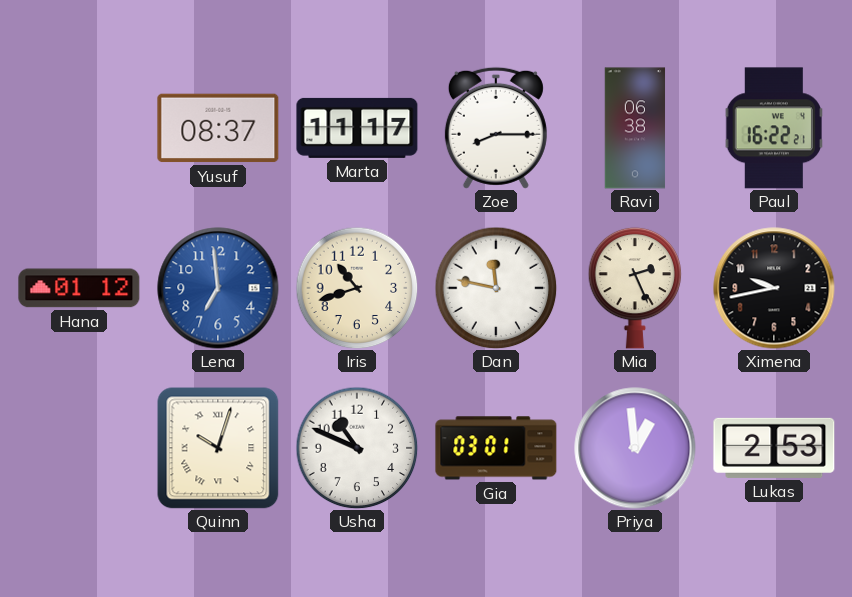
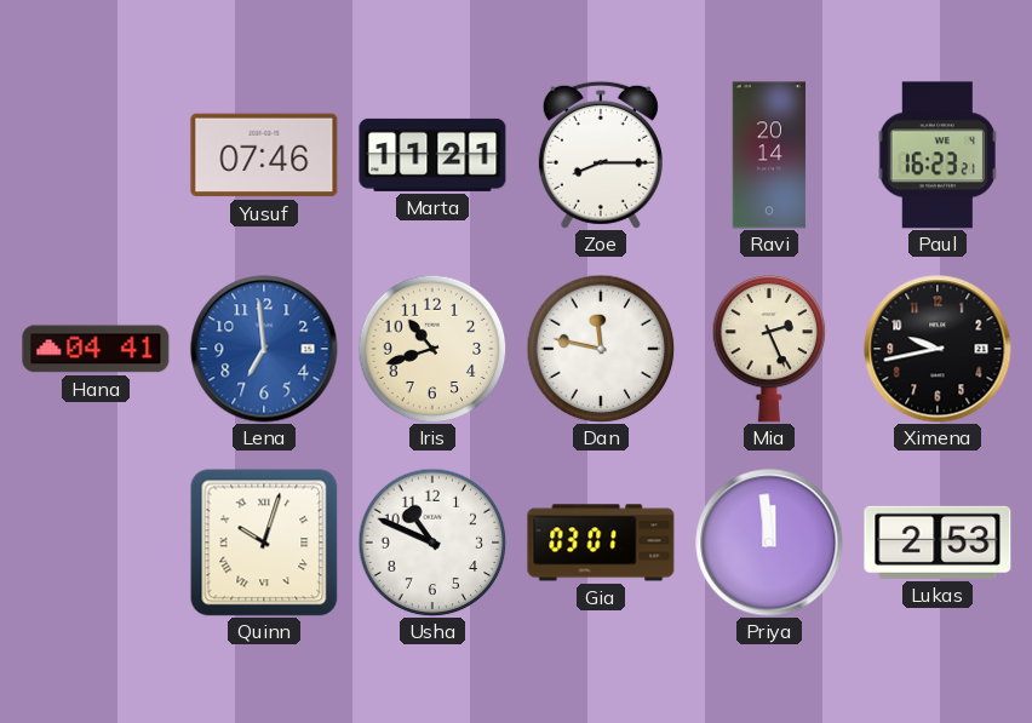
Yusuf: 08:37 -> 07:46
Marta: 11:17 -> 11:21
Ravi: 06:38 -> 20:14
Paul: 16:22 -> 16:23
Hana: 01:12 -> 04:41
Priya: 12:59 -> 11:59
